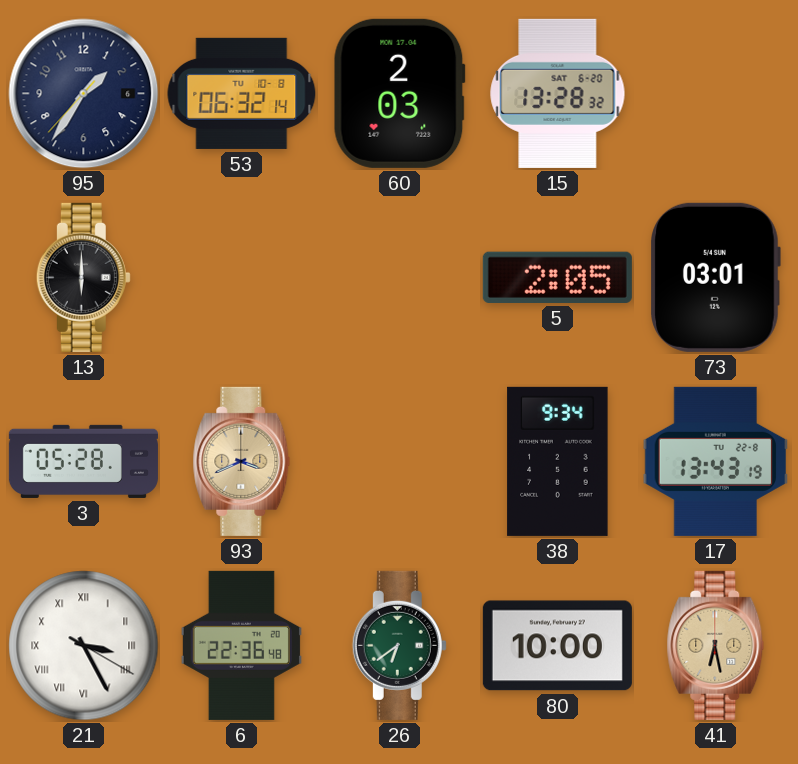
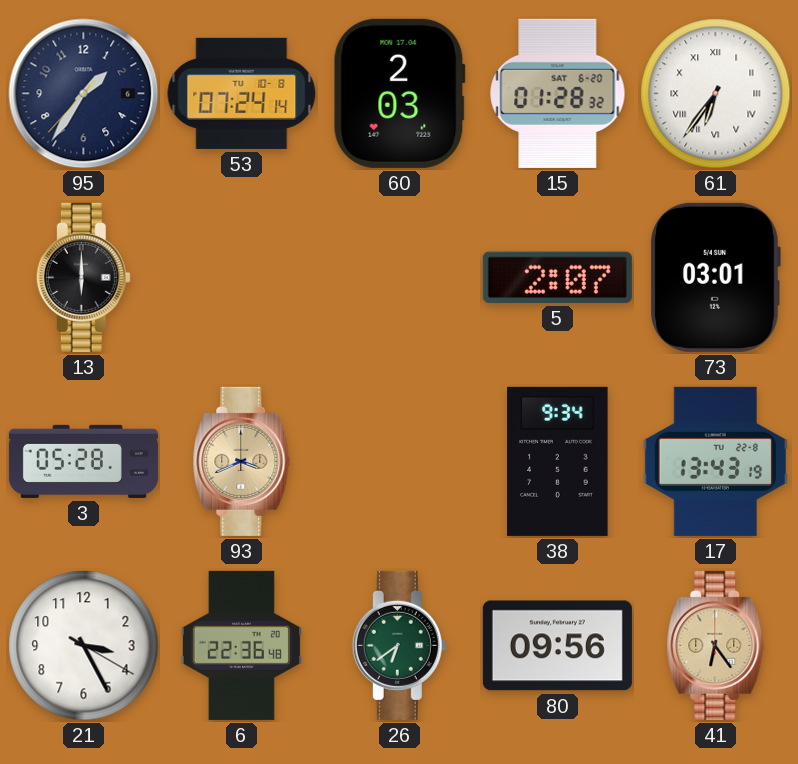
53: 06:32 -> 07:24
15: 13:28 -> 01:28
61: none -> 6:36
5: 2:05 -> 2:07
21 numerals: Roman -> Arabic
80: 10:00 -> 09:56
41: 6:28 -> 6:24
